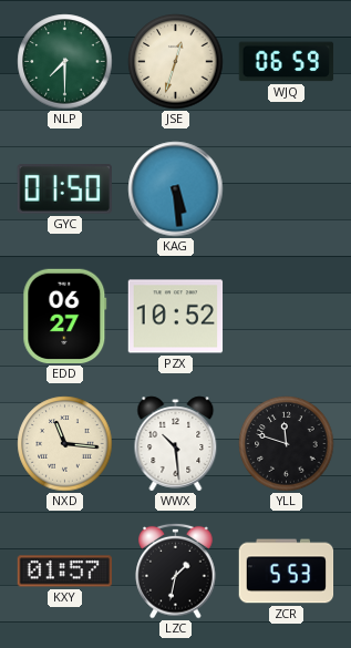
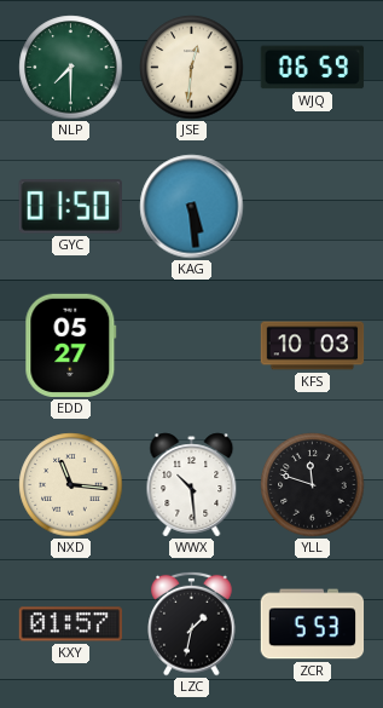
JSE: 12:33 -> 12:31
EDD: 06:27 -> 05:27
PZX: 10:52 -> none
KFS: none -> 10:03
